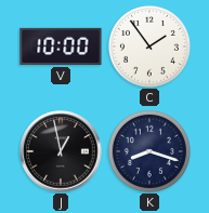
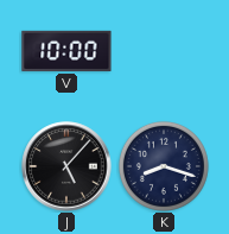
C: 1:54 -> none
J: 12:58 -> 5:07
